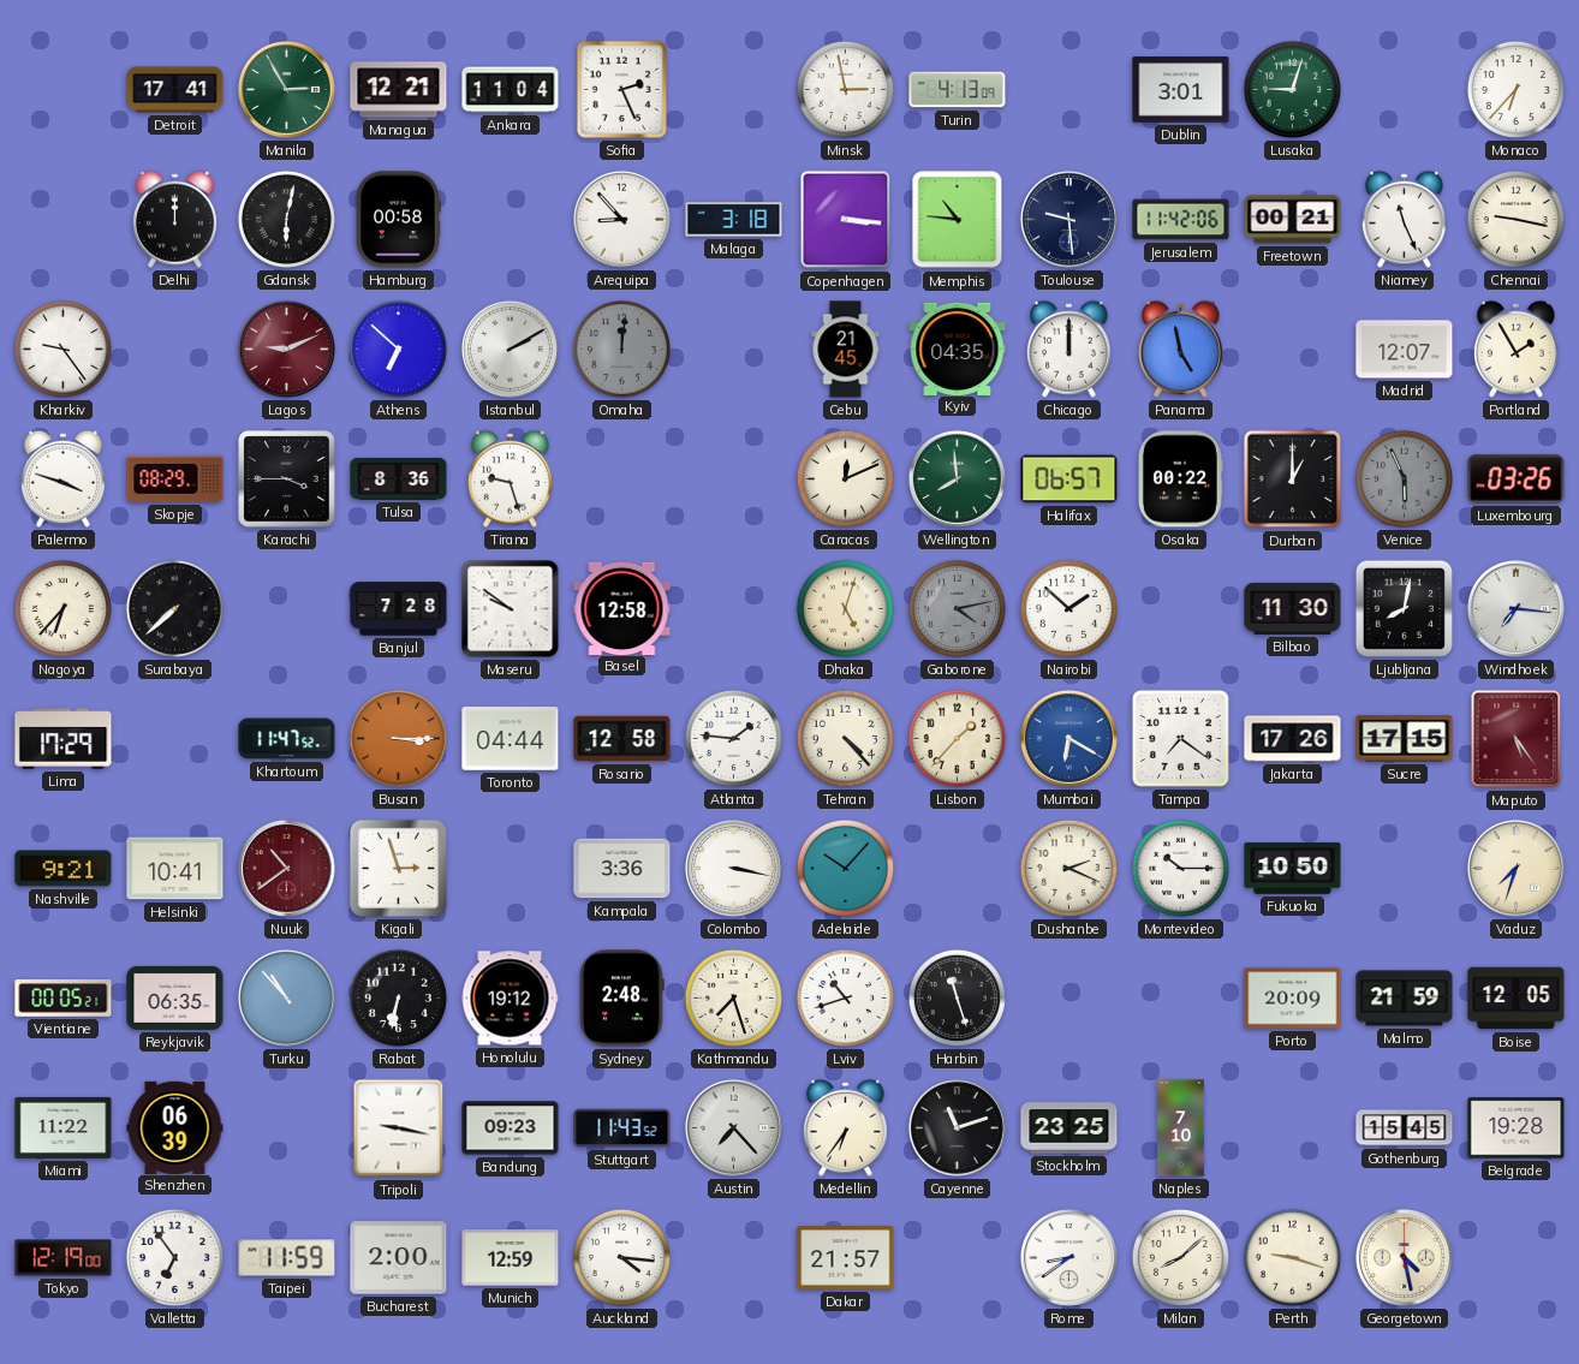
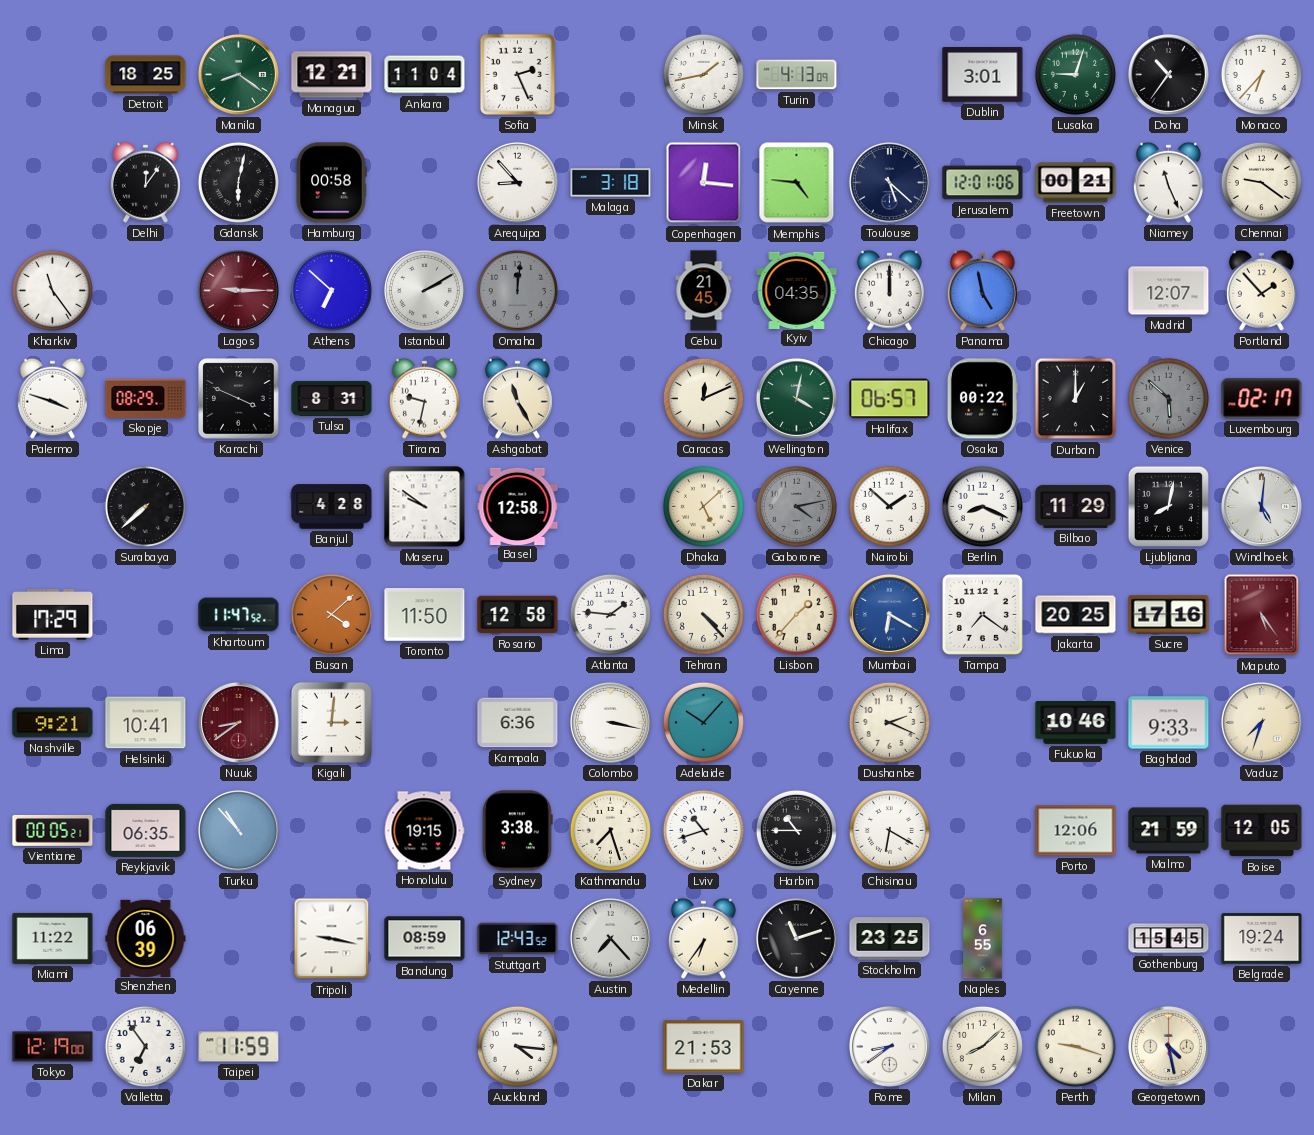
Detroit: 17:41 -> 18:25
Manila: 2:55 -> 8:21
Minsk: 2:58 -> 1:43
Doha: none -> 10:36
Delhi: 12:00 -> 12:06
Copenhagen: 3:16 -> 12:16
Memphis: 10:46 -> 4:46
Toulouse: 9:29 -> 5:22
Jerusalem: 11:42 -> 12:01
Chennai: 9:17 -> 9:21
Kharkiv: 9:24 -> 11:24
Lagos: 9:11 -> 9:15
Portland: 1:55 -> 1:53
Karachi: 3:45 -> 3:49
Tulsa: 8:36 -> 8:31
Tirana: 9:27 -> 9:32
Ashgabat: none -> 11:25
Wellington: 7:59 -> 4:02
Venice: 5:56 -> 5:52
Luxembourg: 03:26 -> 02:17
Nagoya: 6:37 -> none
Banjul: 7:28 -> 4:28
Dhaka: 5:03 -> 5:08
Berlin: none -> 8:19
Bilbao: 11:30 -> 11:29
Windhoek: 7:16 -> 5:01
Busan: 3:15 -> 4:08
Toronto: 04:44 -> 11:50
Jakarta: 17:26 -> 20:25
Sucre: 17:15 -> 17:16
Nuuk: 10:39 -> 8:39
Kigali: 2:57 -> 3:01
Kampala: 3:36 -> 6:36
Montevideo: 10:15 -> none
Fukuoka: 10:50 -> 10:46
Baghdad: none -> 9:33
Rabat: 6:32 -> none
Honolulu: 19:12 -> 19:15
Sydney: 2:48 -> 3:38
Harbin: 11:27 -> 10:45
Chisinau: none -> 6:20
Porto: 20:09 -> 12:06
Bandung: 09:23 -> 08:59
Stuttgart: 11:43 -> 12:43
Naples: 7:10 -> 6:55
Belgrade: 19:28 -> 19:24
Bucharest: 2:00 -> none
Munich: 12:59 -> none
Dakar: 21:57 -> 21:53
